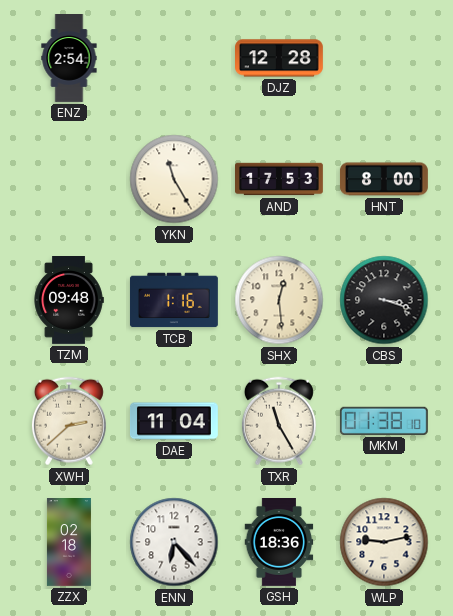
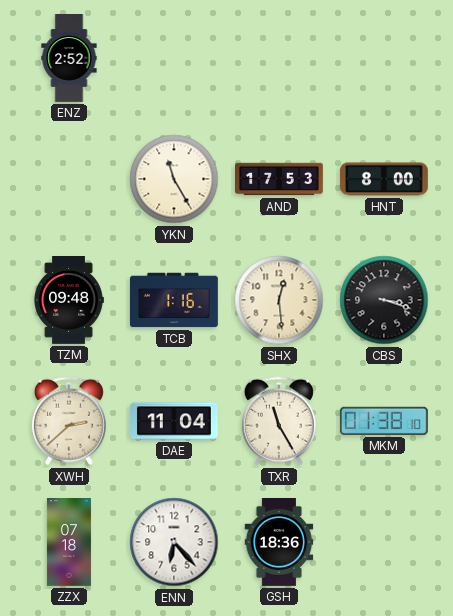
ENZ: 2:54 -> 2:52
DJZ: 12:28 -> none
ZZX: 02:18 -> 07:18
WLP: 9:13 -> none
